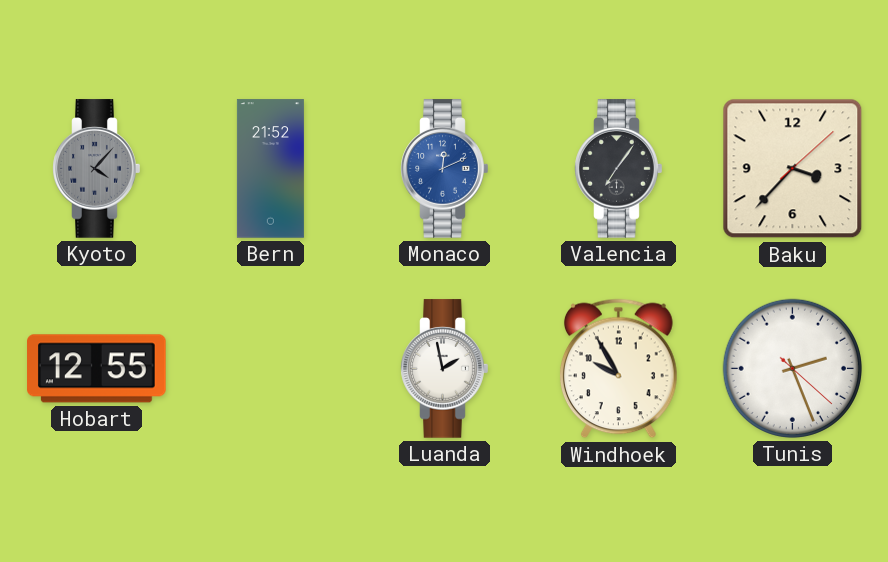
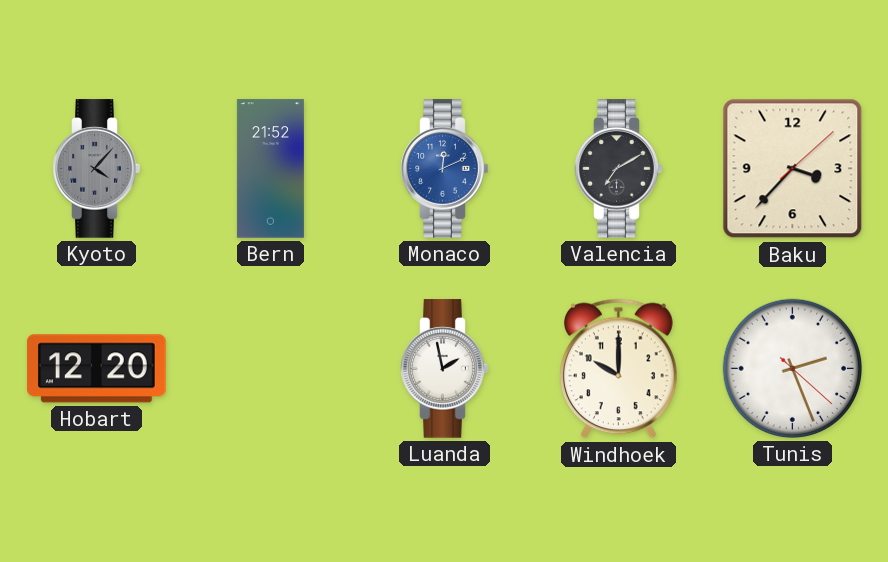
Valencia: 7:06 -> 7:10
Hobart: 12:55 -> 12:20
Windhoek: 9:55 -> 10:00
